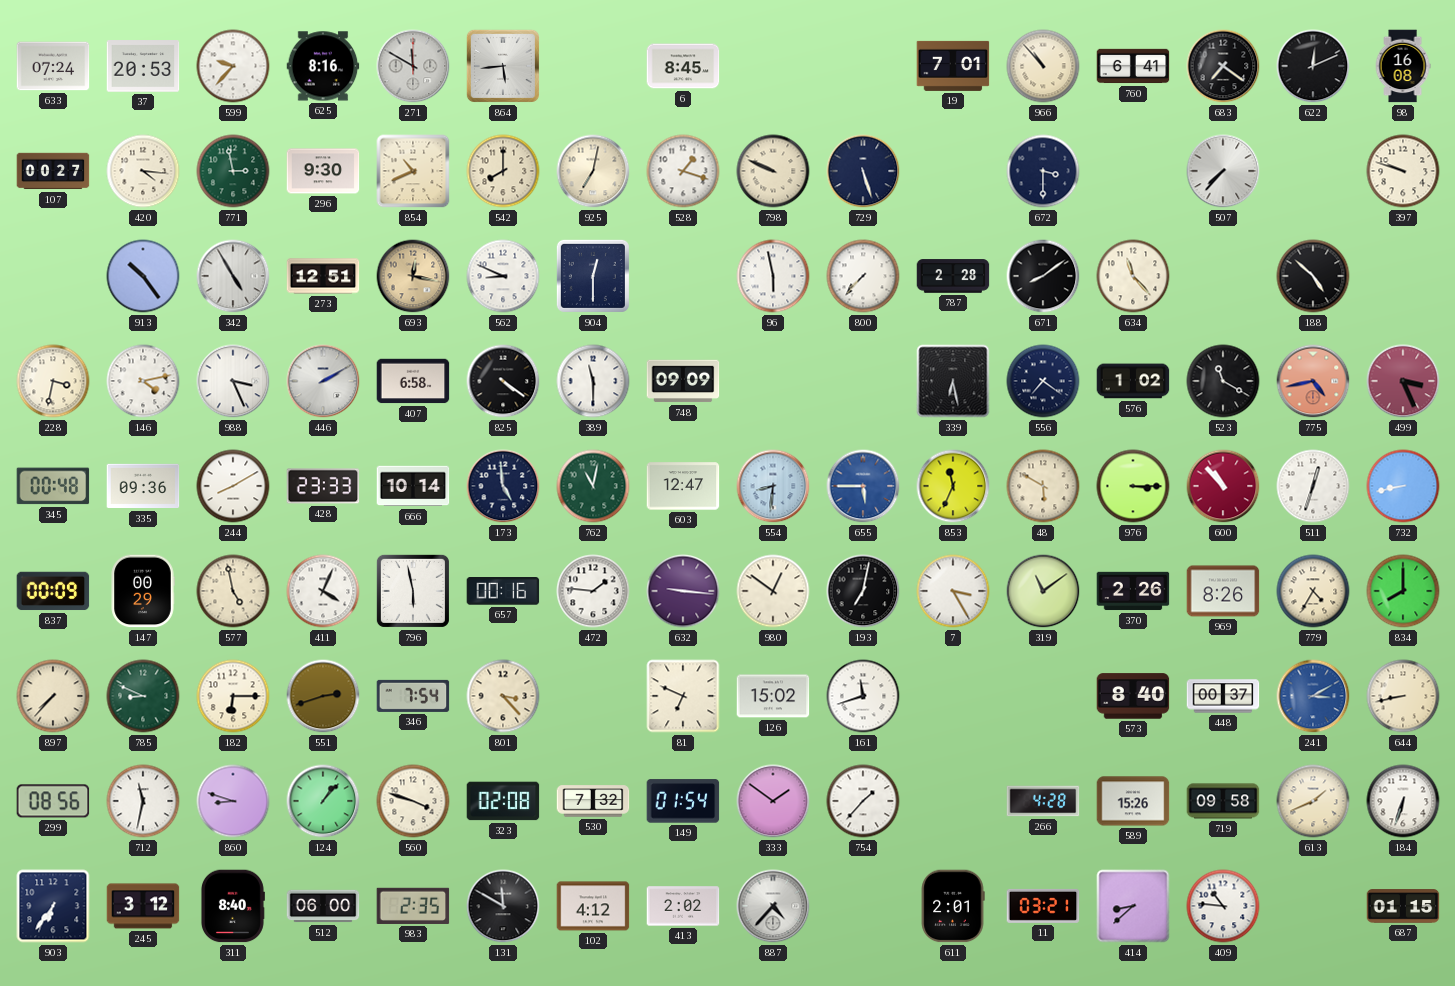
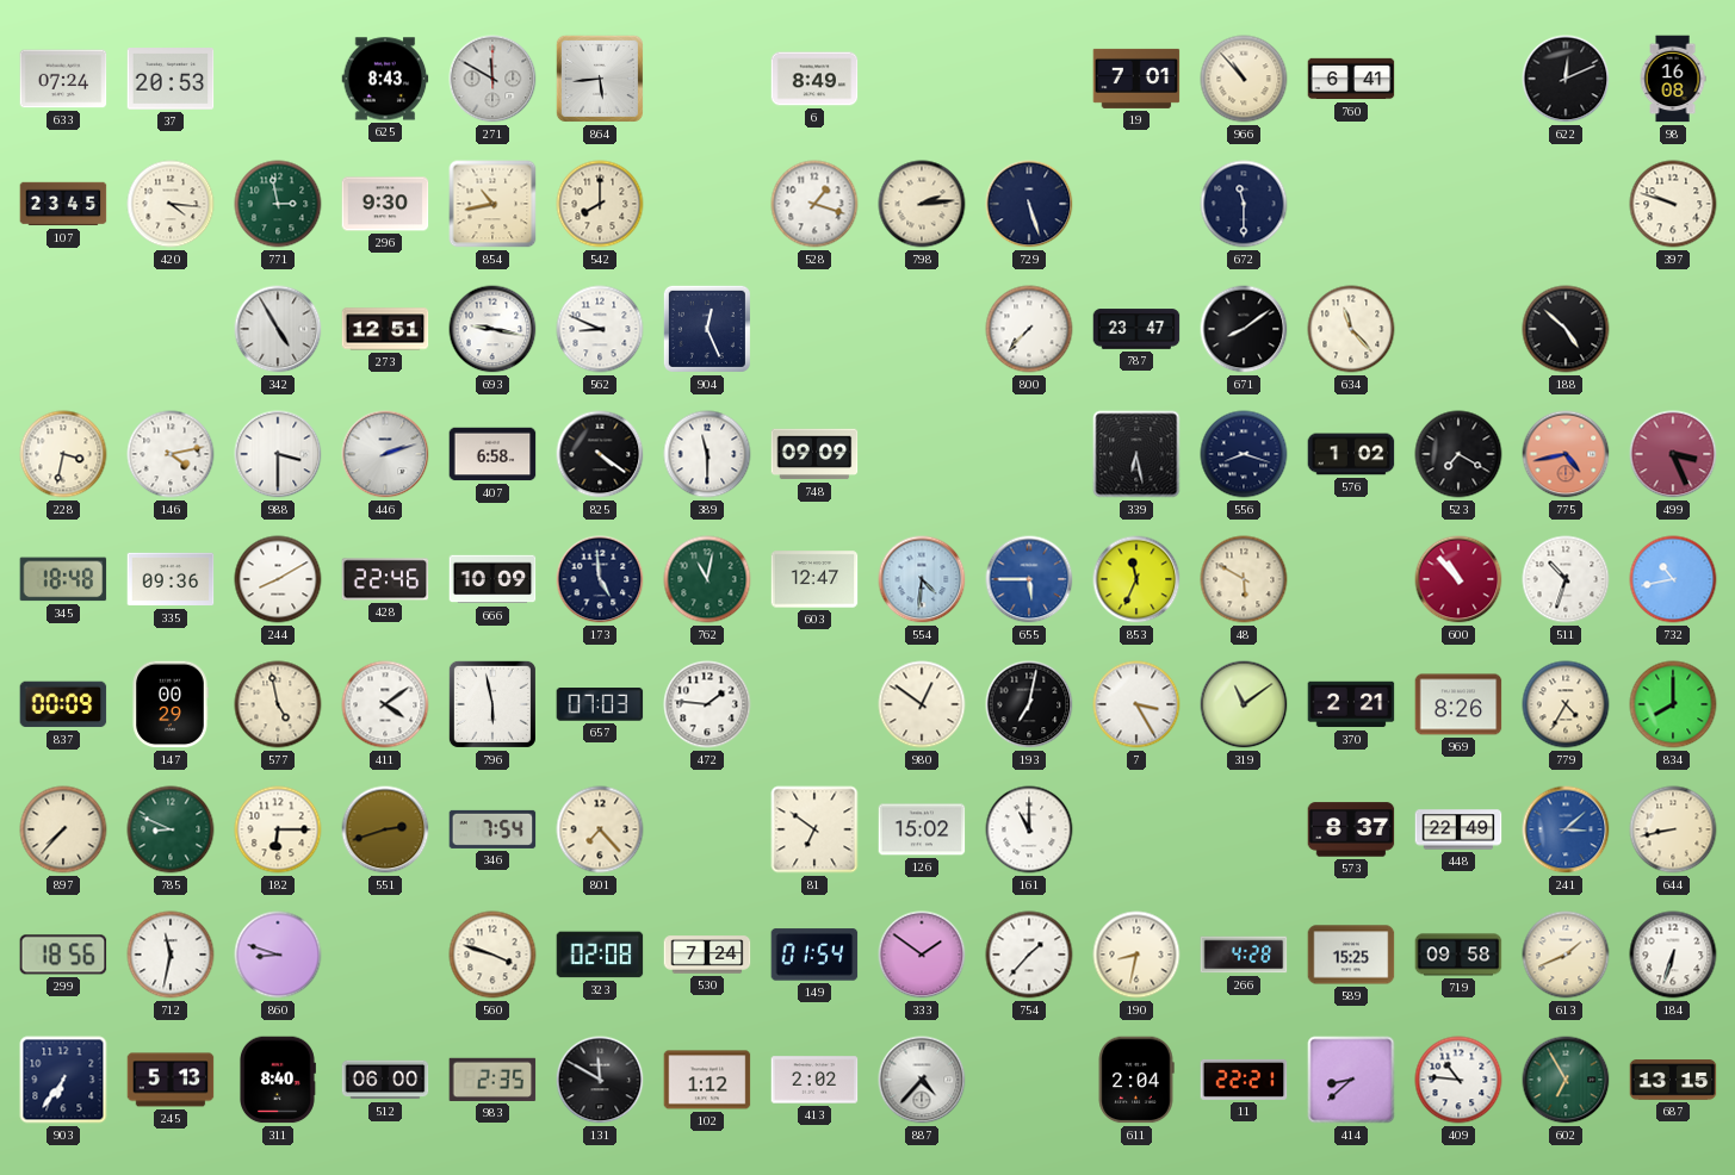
599: 9:37 -> none
625: 8:16 -> 8:43
6: 8:45 -> 8:49
683: 7:21 -> none
107: 00:27 -> 23:45
854: 10:41 -> 10:43
925: 7:02 -> none
798: 9:49 -> 2:14
672: 3:30 -> 11:30
507: 7:37 -> none
913: 10:24 -> none
693: 12:17 -> 9:17
693 dial: champagne -> white
904: 12:30 -> 12:26
96: 5:58 -> none
787: 2:28 -> 23:47
988: 3:26 -> 3:30
446: 2:10 -> 2:12
556: 7:21 -> 8:18
523: 11:20 -> 7:20
345: 00:48 -> 18:48
428: 23:33 -> 22:46
666: 10:14 -> 10:09
554: 8:31 -> 4:31
976: 3:15 -> none
511: 12:33 -> 10:33
732: 8:43 -> 10:43
411: 4:04 -> 4:09
657: 00:16 -> 07:03
632: 9:16 -> none
370: 2:26 -> 2:21
801: 3:23 -> 7:23
81: 6:49 -> 6:51
161: 11:42 -> 11:00
573: 8:40 -> 8:37
448: 00:37 -> 22:49
241: 3:10 -> 3:08
299: 08:56 -> 18:56
124: 1:07 -> none
530: 7:32 -> 7:24
190: none -> 8:32
589: 15:26 -> 15:25
245: 3:12 -> 5:13
102: 4:12 -> 1:12
611: 2:01 -> 2:04
11: 03:21 -> 22:21
602: none -> 6:55
687: 01:15 -> 13:15
